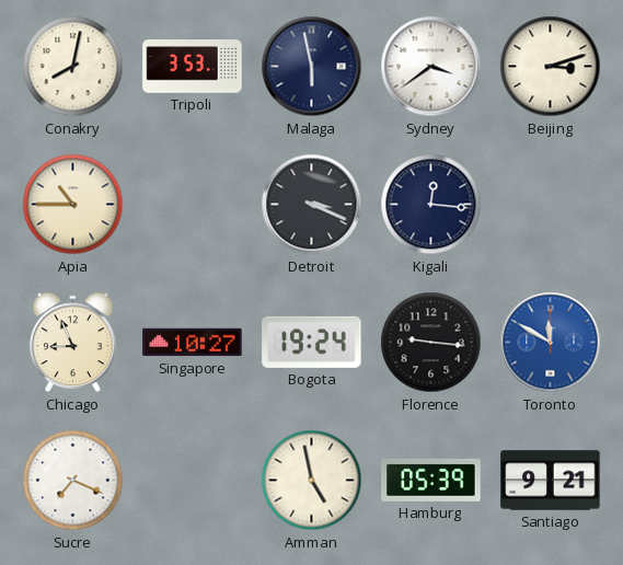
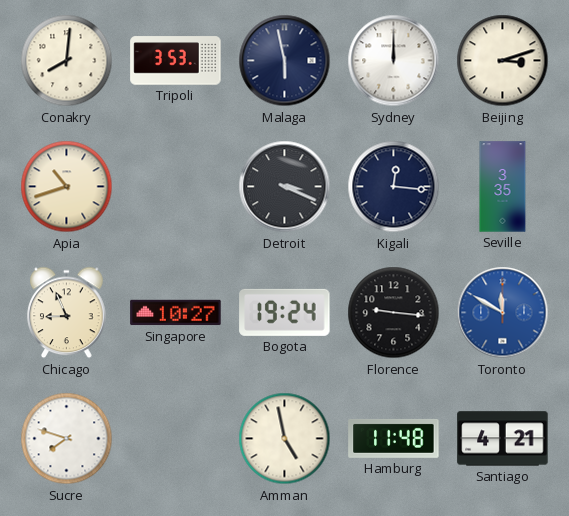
Conakry: 8:02 -> 8:01
Sydney: 3:39 -> 12:00
Apia: 10:45 -> 10:42
Seville: none -> 3:35
Sucre: 7:19 -> 7:48
Hamburg: 05:39 -> 11:48
Santiago: 9:21 -> 4:21
